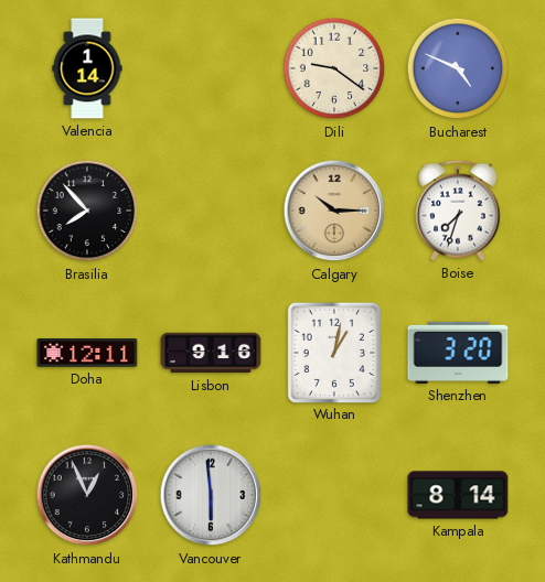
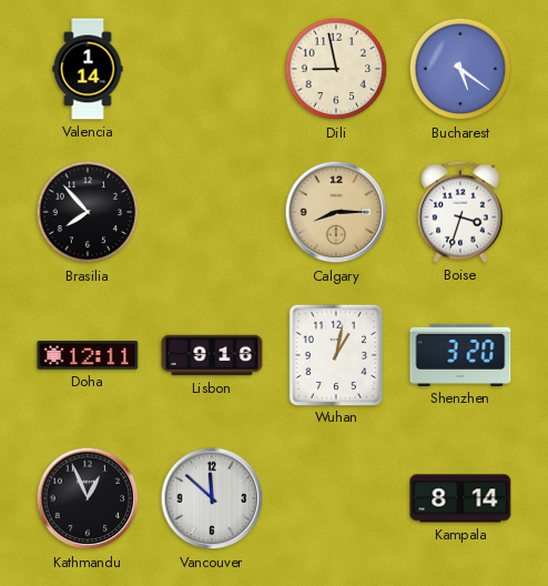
Dili: 9:21 -> 8:58
Bucharest: 4:49 -> 5:21
Calgary: 10:15 -> 8:15
Boise: 7:33 -> 3:33
Vancouver: 5:59 -> 11:52
